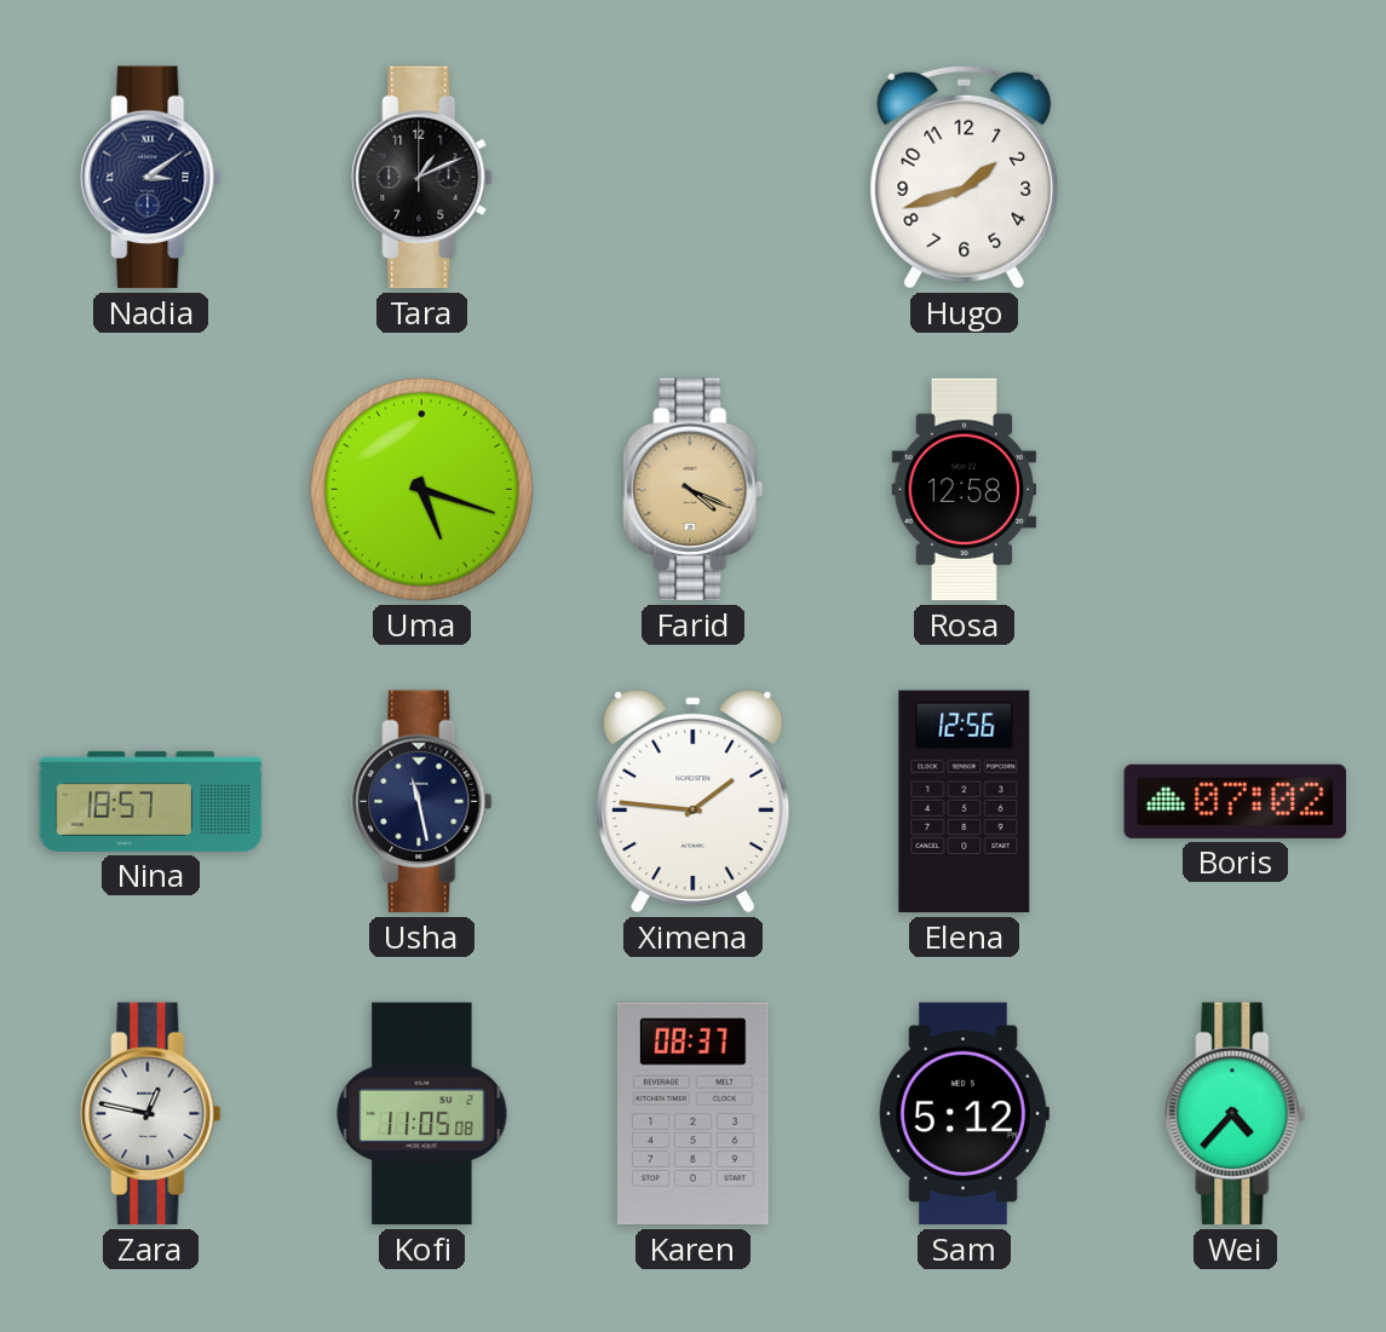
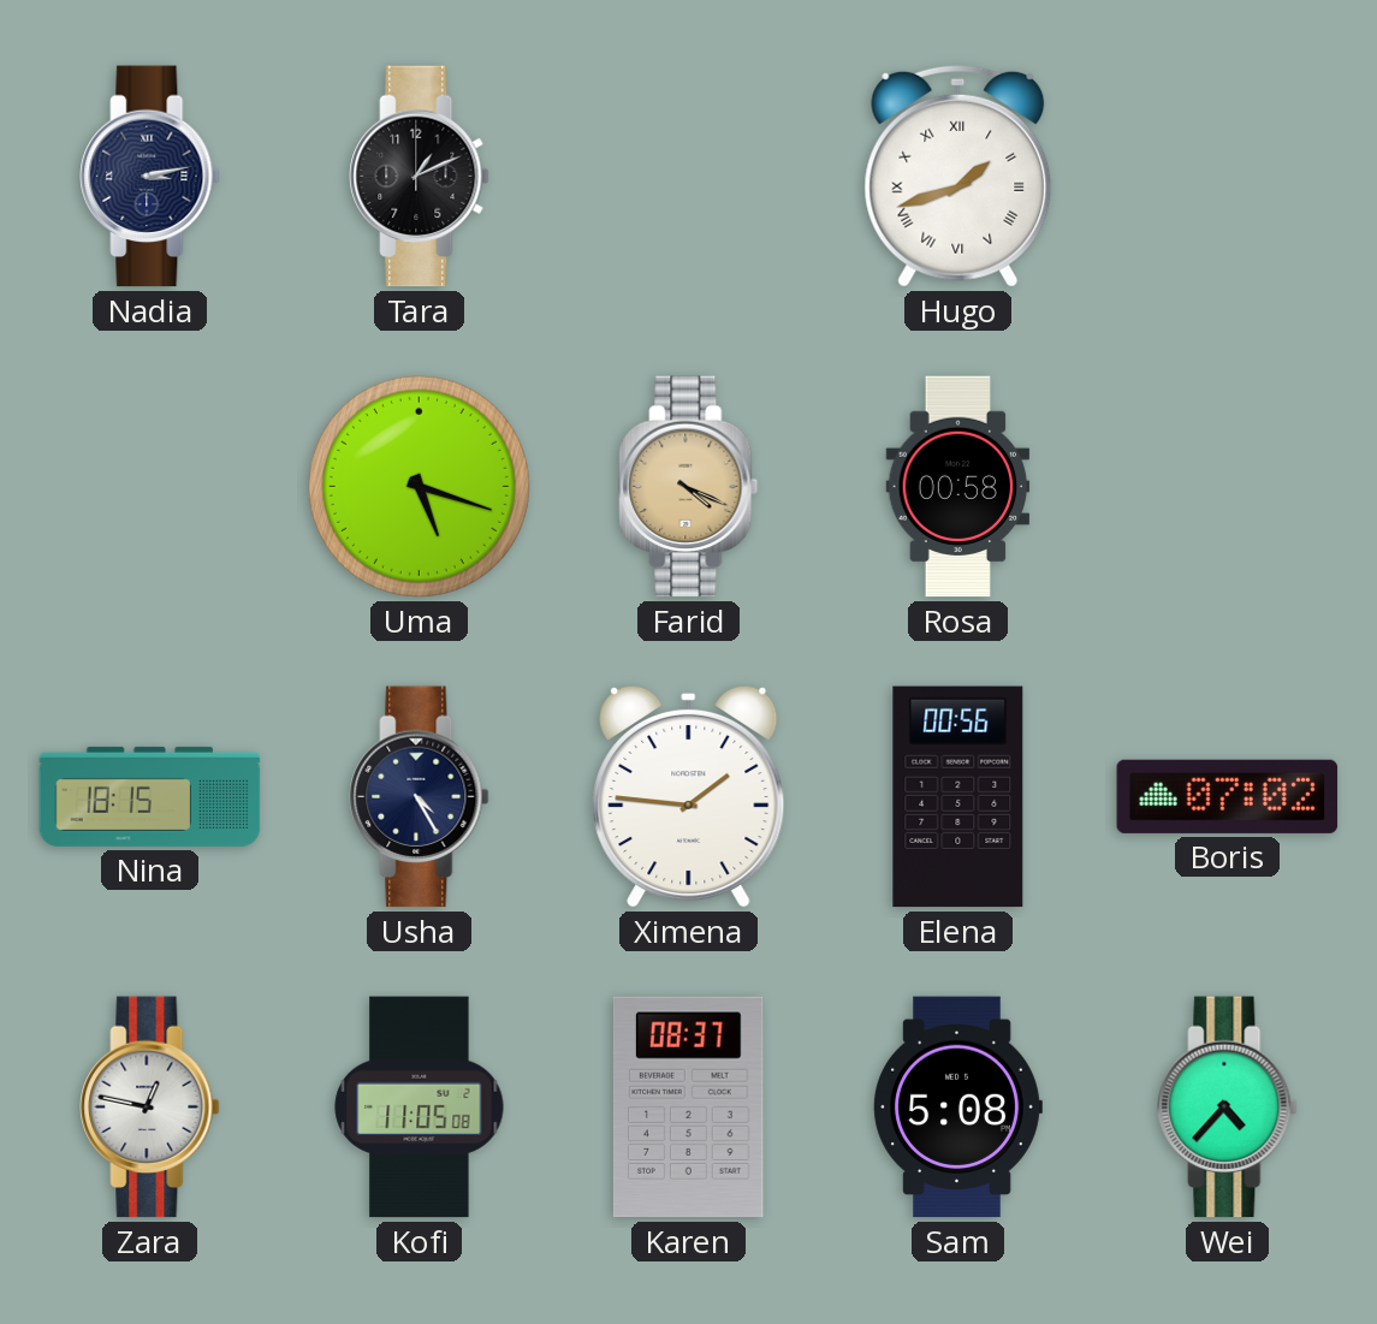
Nadia: 3:09 -> 3:13
Hugo numerals: Arabic -> Roman
Rosa: 12:58 -> 00:58
Nina: 18:57 -> 18:15
Usha: 11:28 -> 4:25
Elena: 12:56 -> 00:56
Sam: 5:12 -> 5:08
